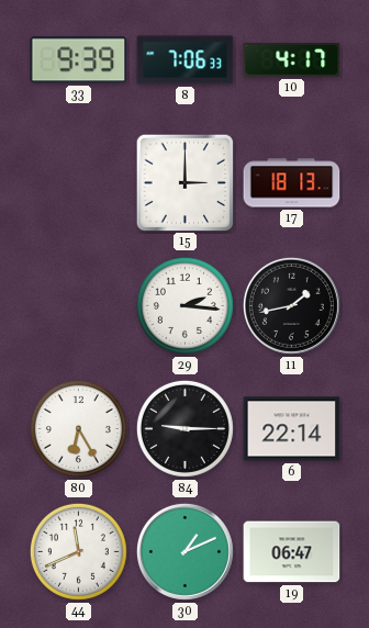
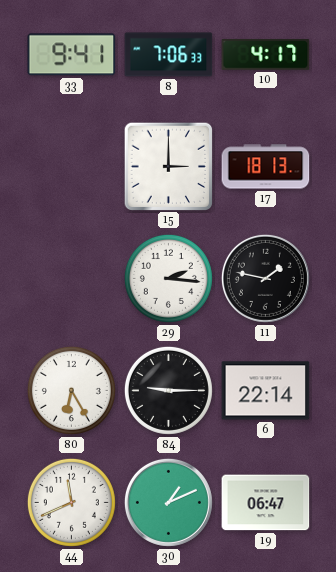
33: 9:39 -> 9:41
11: 1:43 -> 1:47
